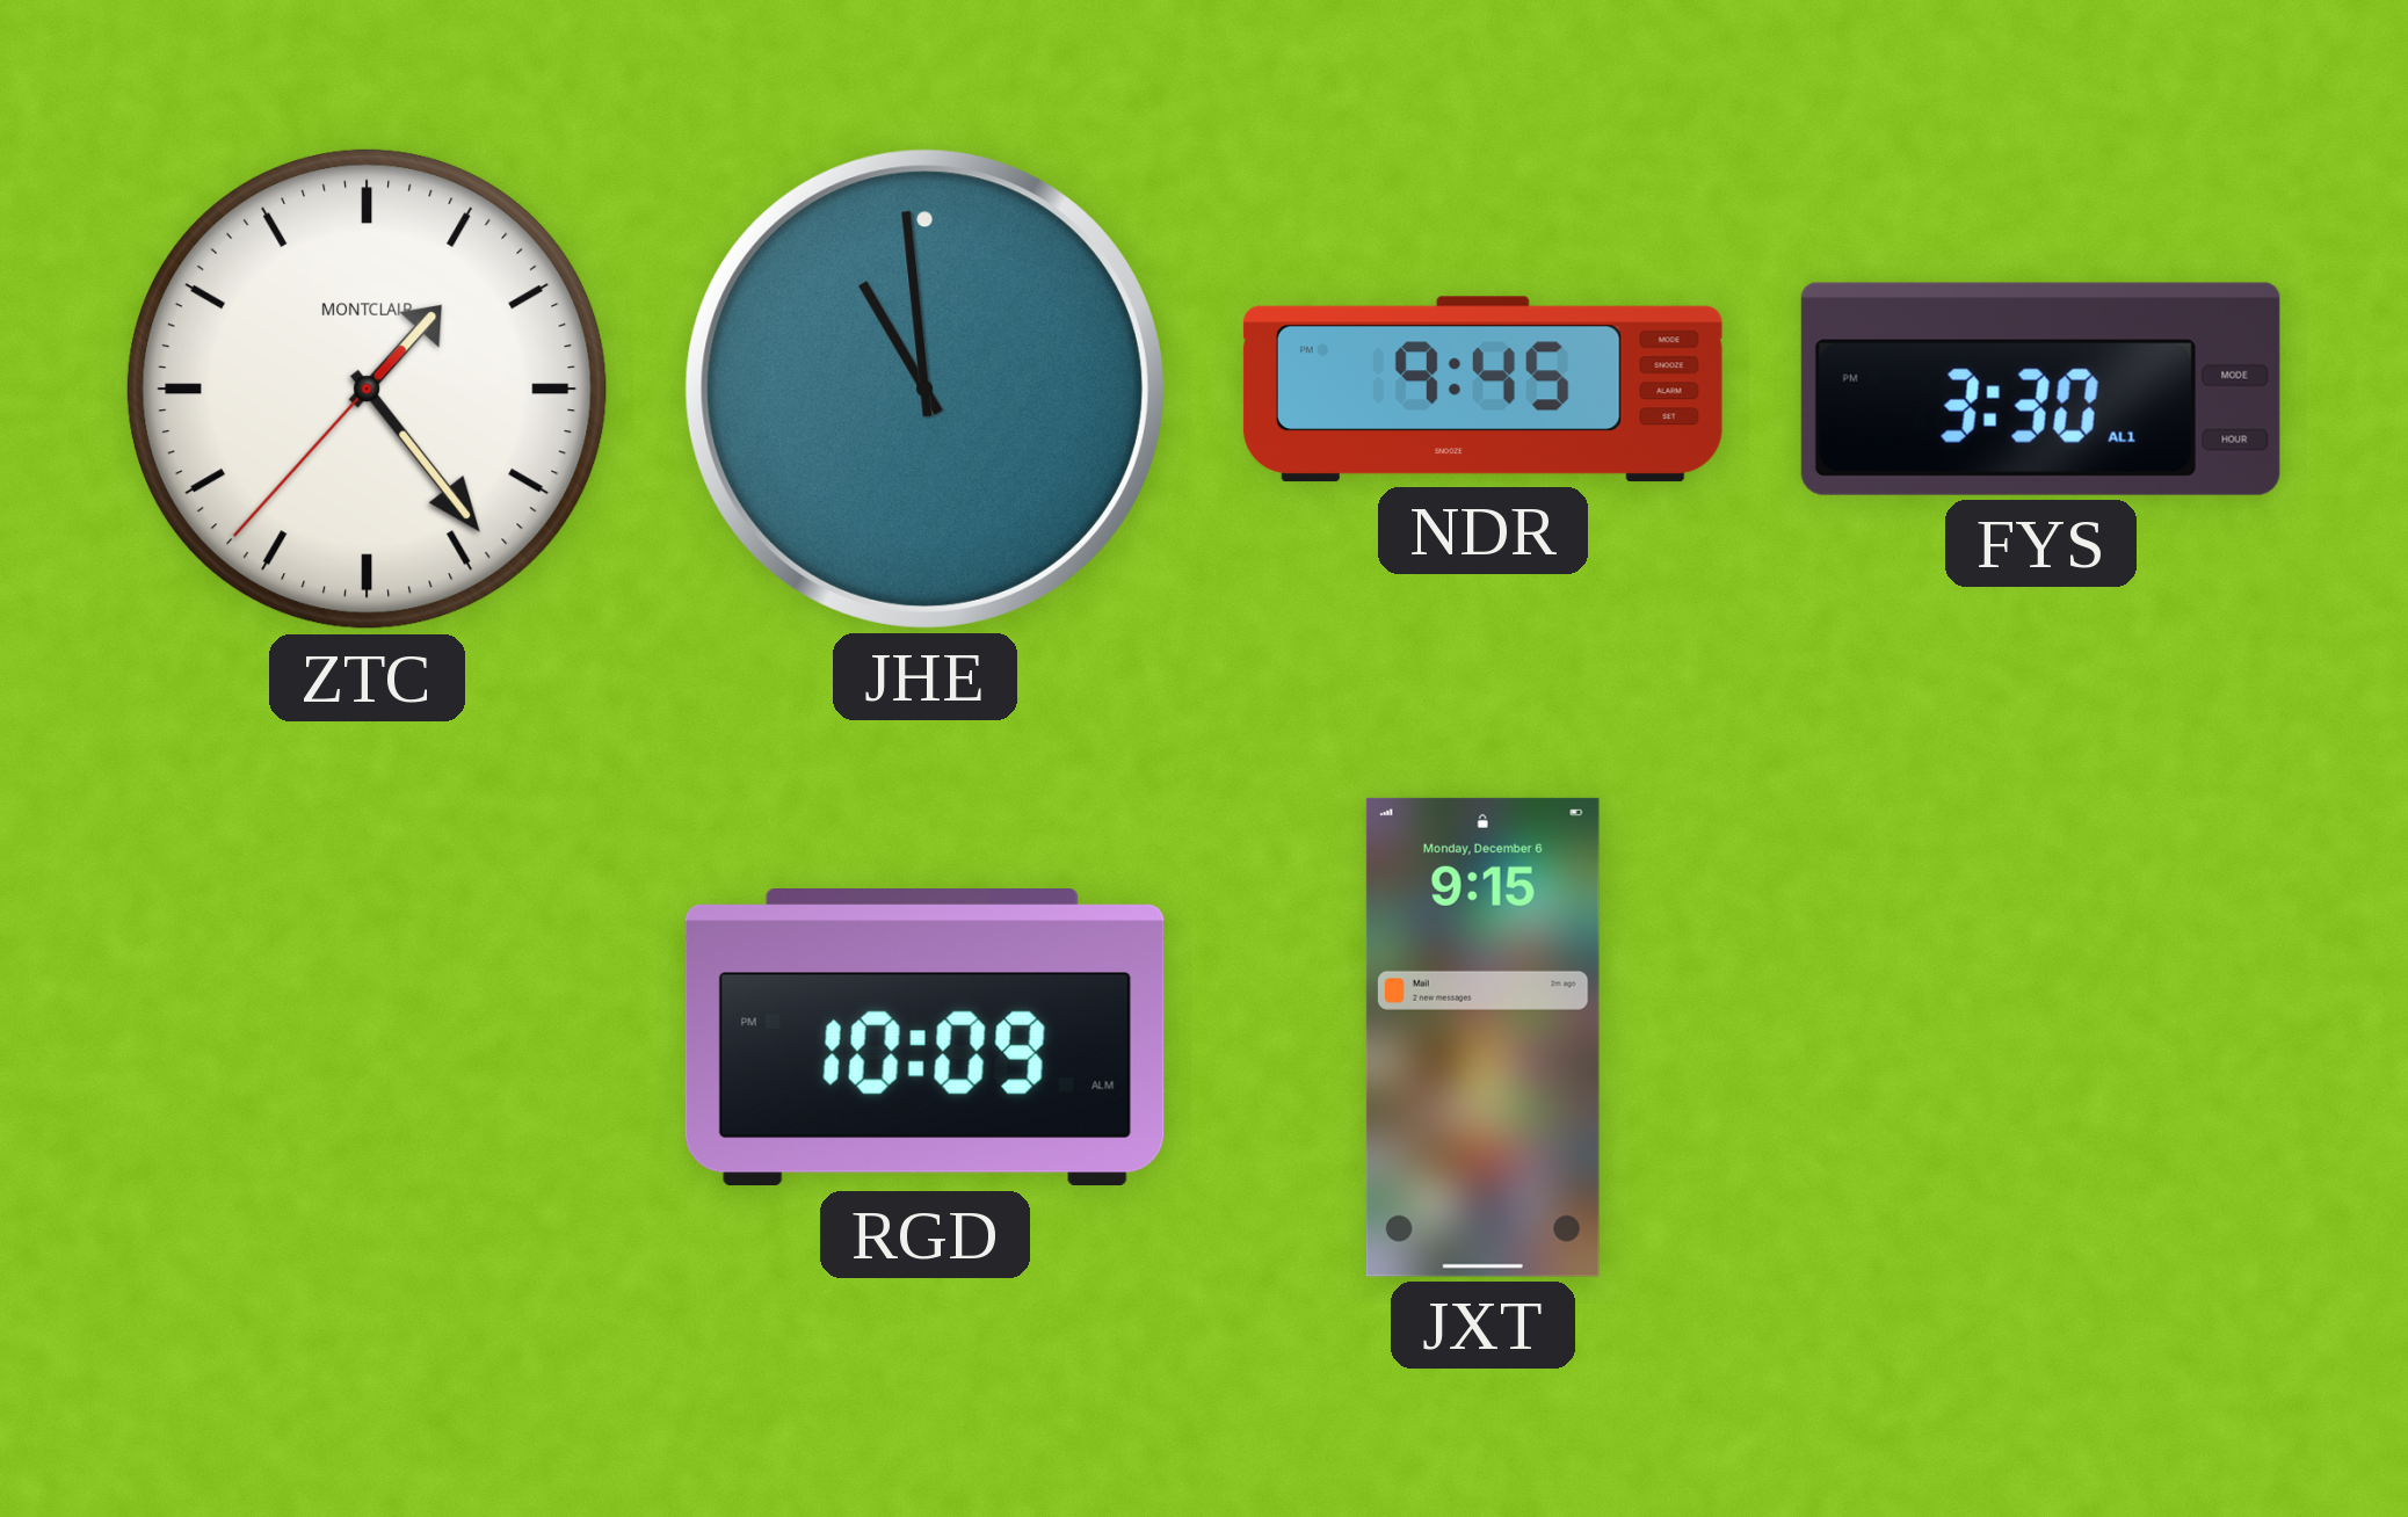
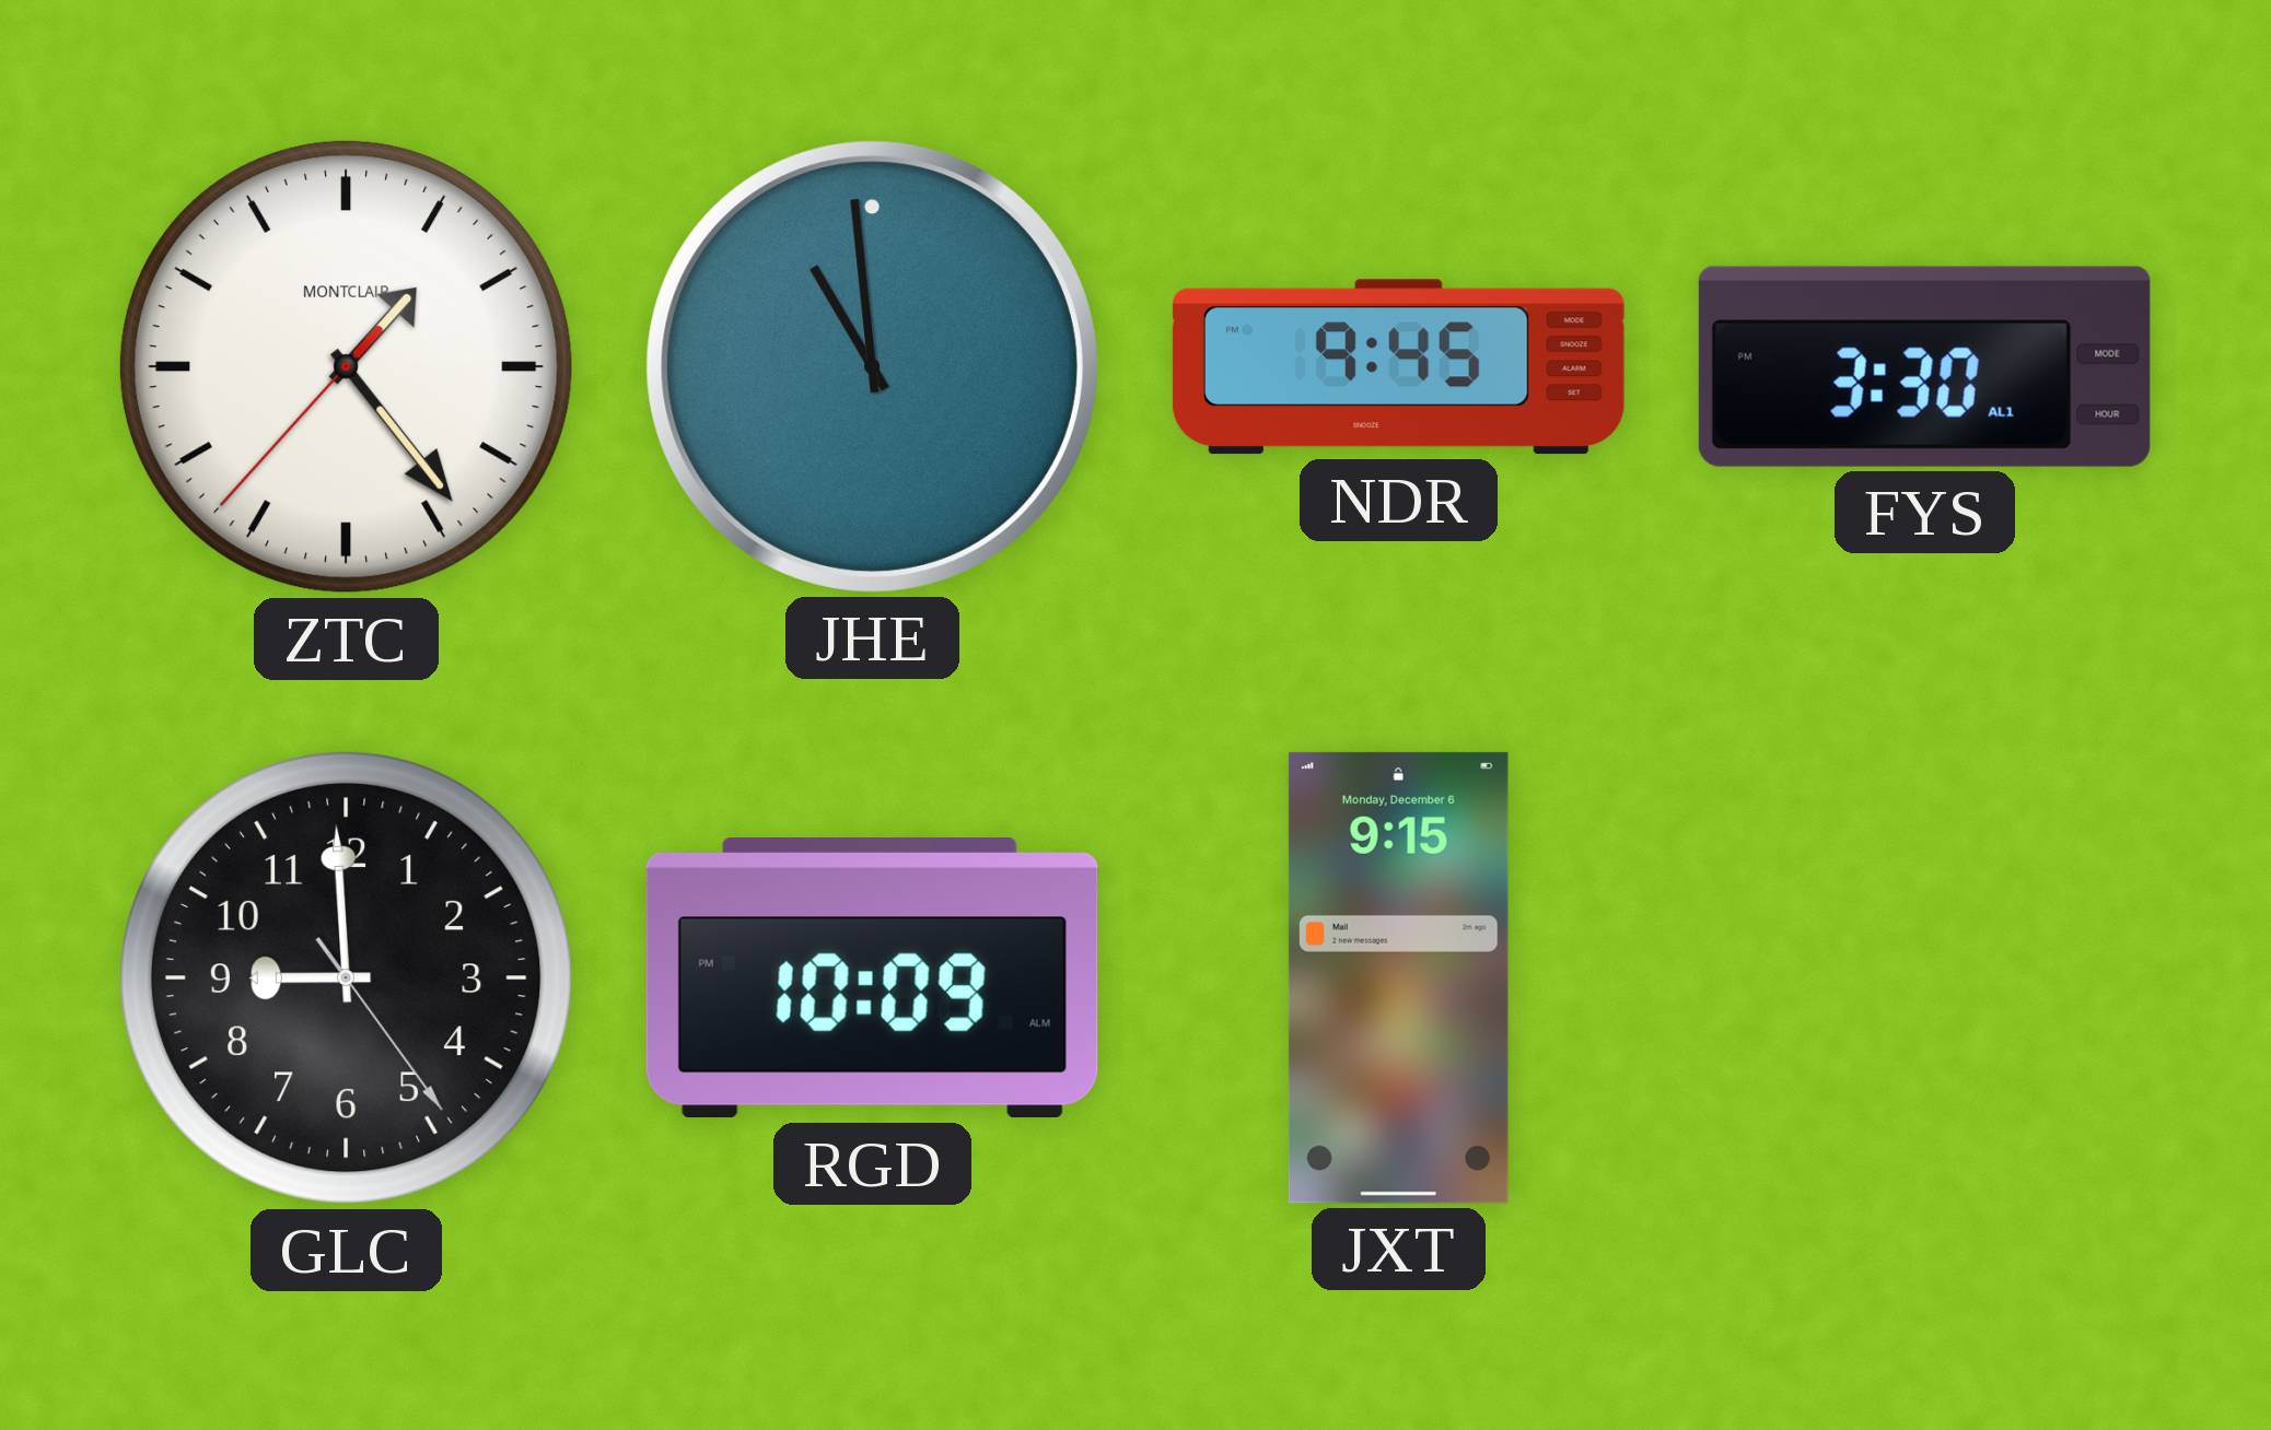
GLC: none -> 8:59
